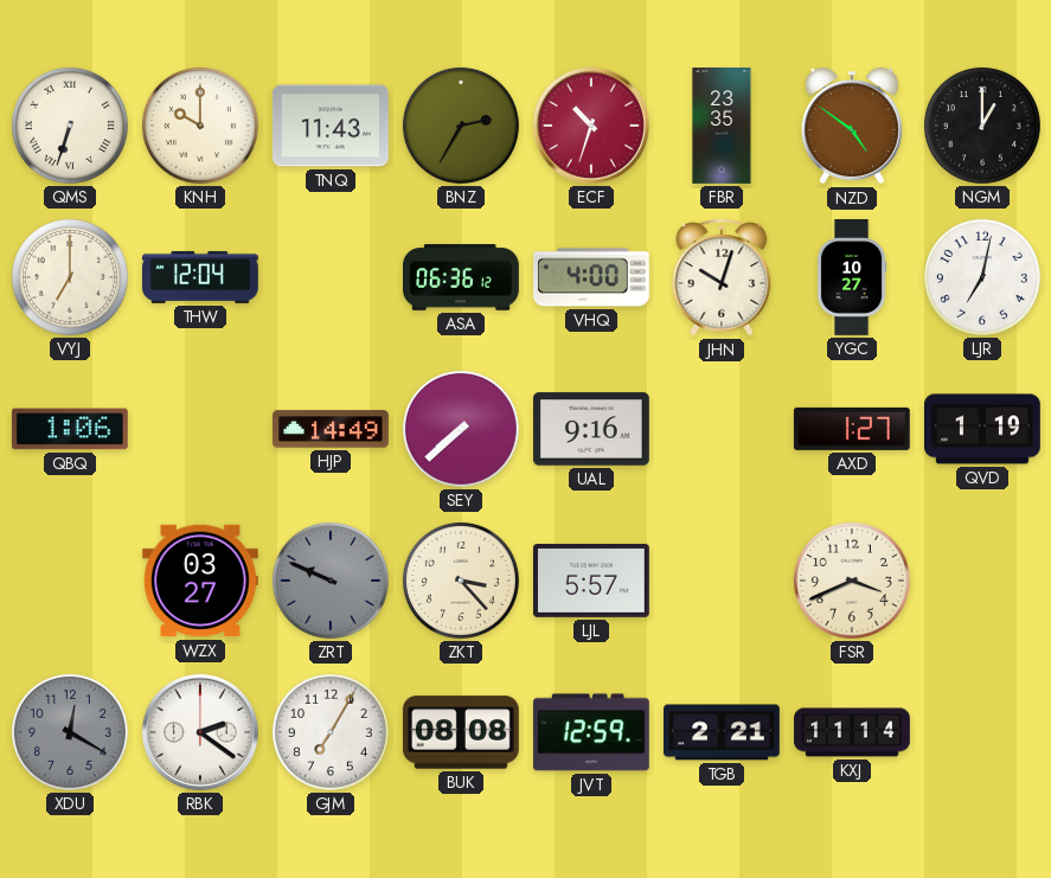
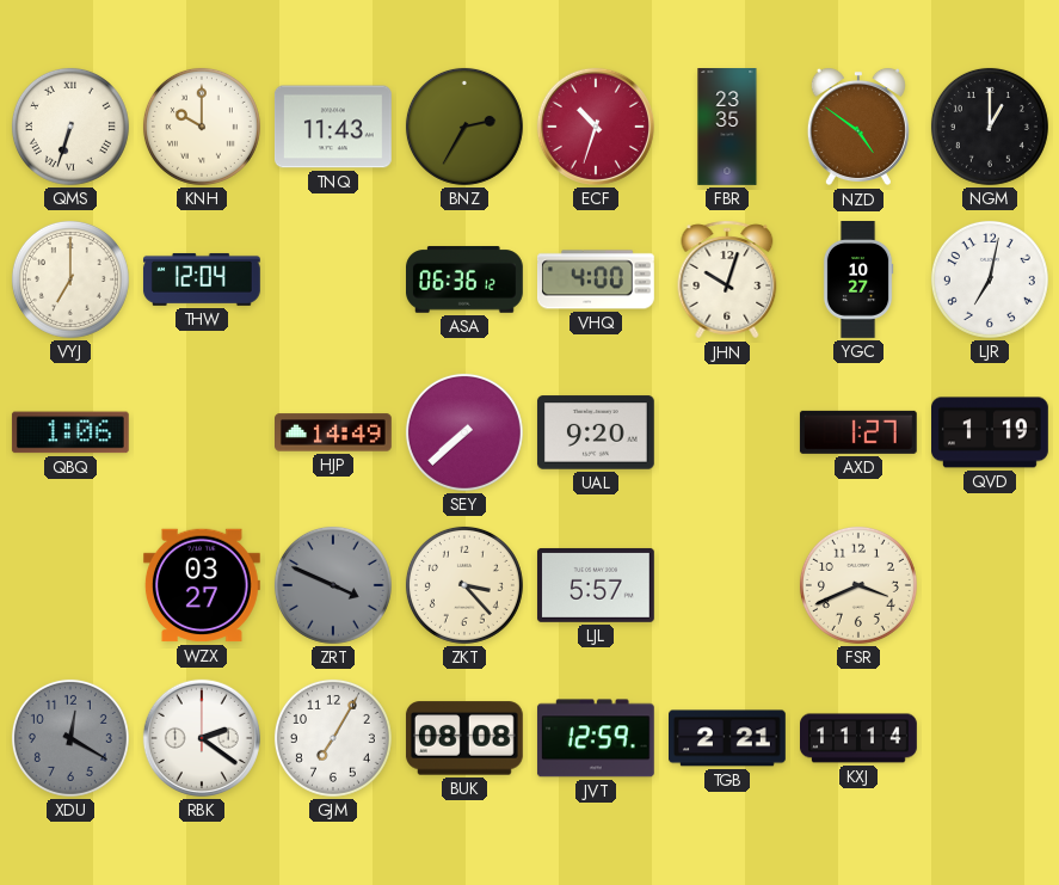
UAL: 9:16 -> 9:20
ZRT: 9:49 -> 3:49
